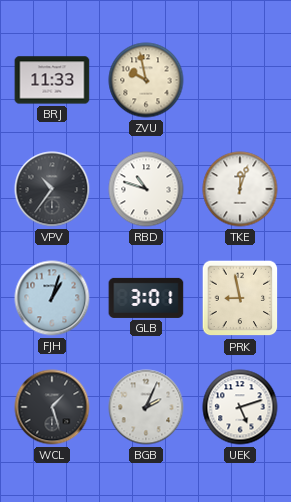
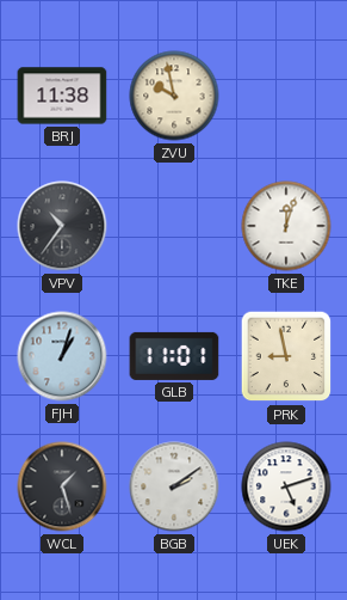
BRJ: 11:33 -> 11:38
RBD: 10:48 -> none
GLB: 3:01 -> 11:01
BGB: 2:04 -> 2:09
